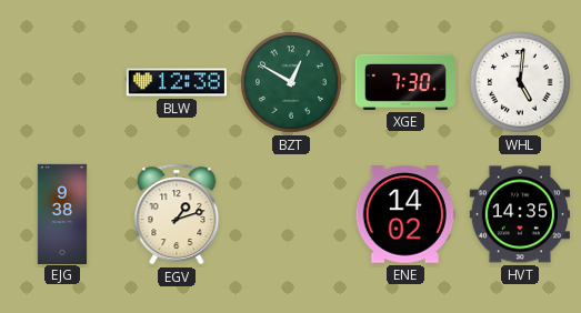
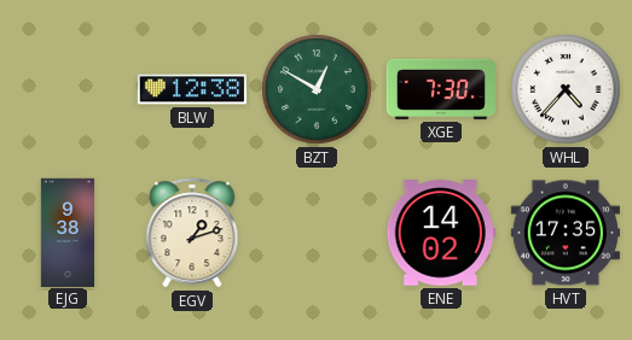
WHL: 5:01 -> 4:37
HVT: 14:35 -> 17:35
